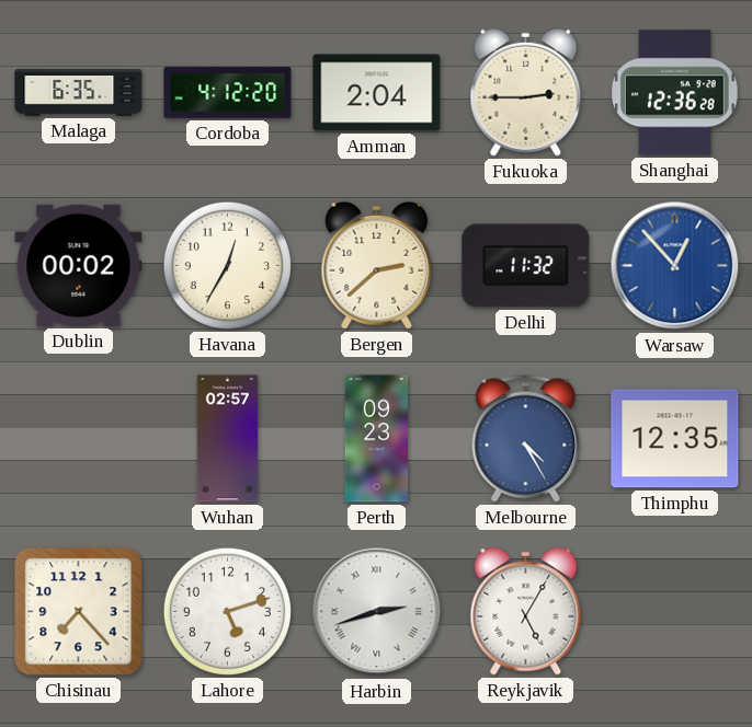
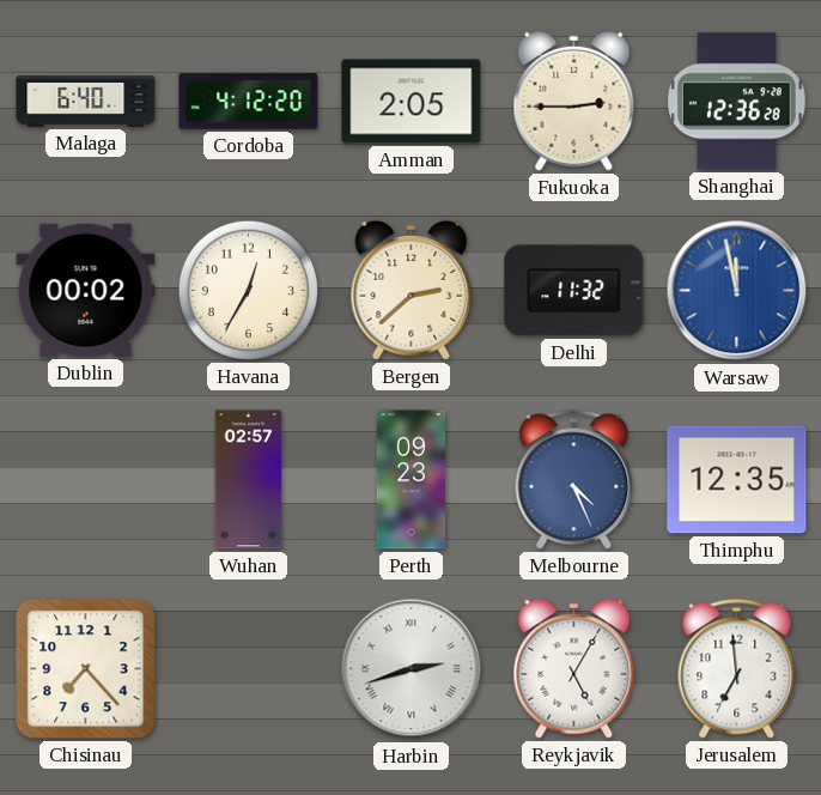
Malaga: 6:35 -> 6:40
Amman: 2:04 -> 2:05
Warsaw: 12:53 -> 11:58
Melbourne: 4:25 -> 4:26
Lahore: 5:12 -> none
Jerusalem: none -> 6:59
